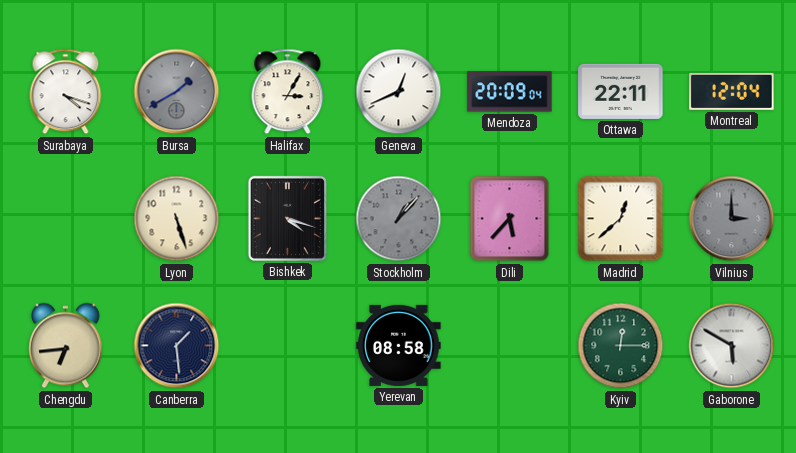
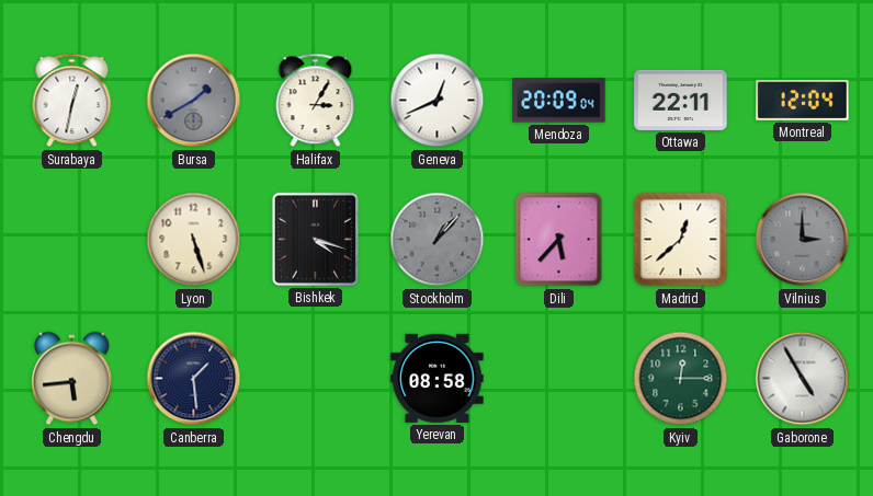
Surabaya: 4:18 -> 12:32
Chengdu: 6:44 -> 5:44
Gaborone: 5:50 -> 4:55
